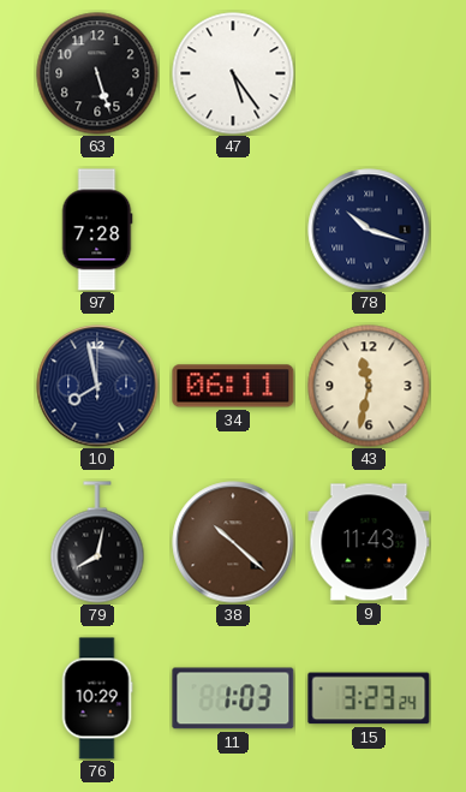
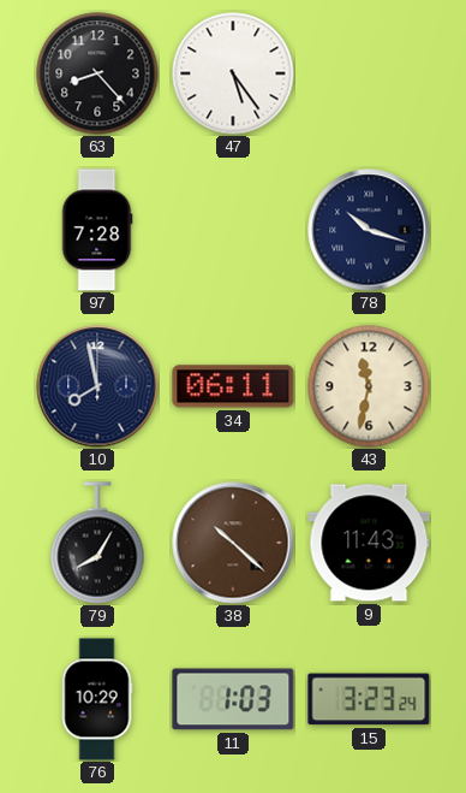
63: 5:27 -> 8:23
79: 8:02 -> 8:05
